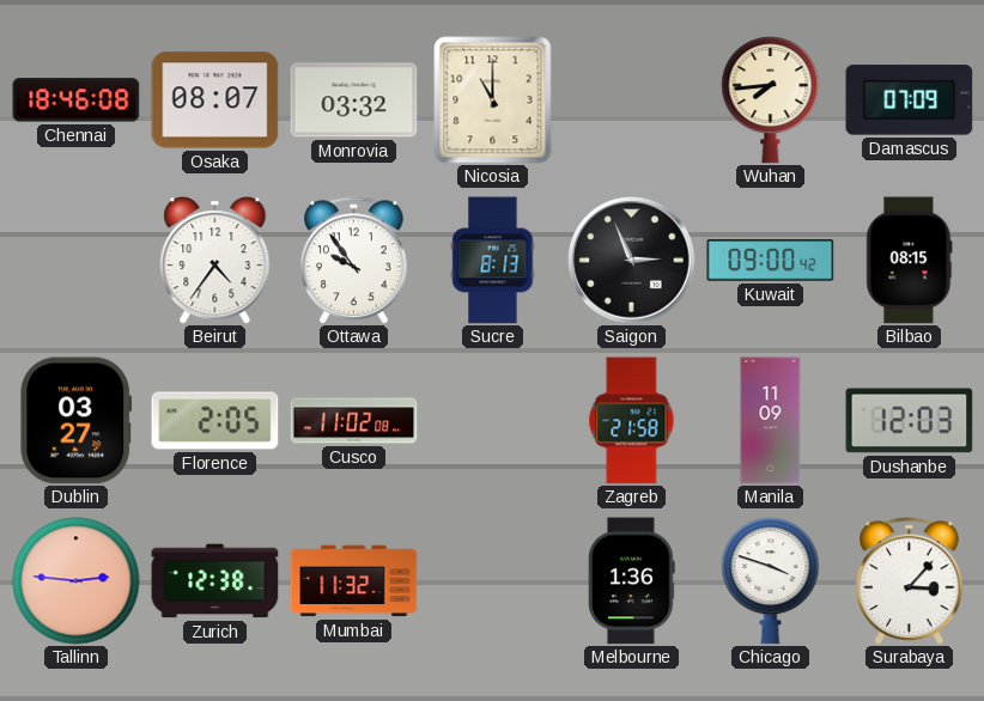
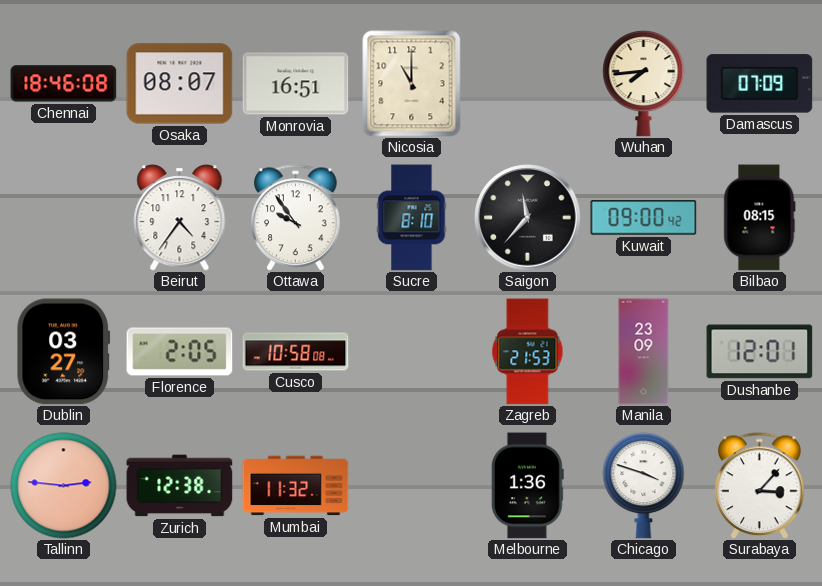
Monrovia: 03:32 -> 16:51
Sucre: 8:13 -> 8:10
Saigon: 2:56 -> 11:37
Cusco: 11:02 -> 10:58
Zagreb: 21:58 -> 21:53
Manila: 11:09 -> 23:09
Dushanbe: 12:03 -> 12:01
